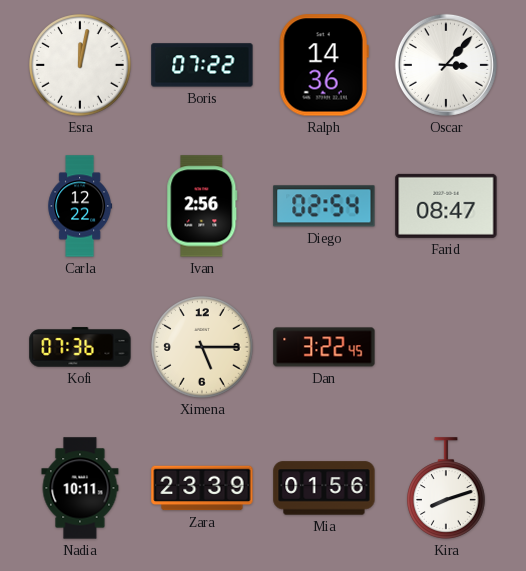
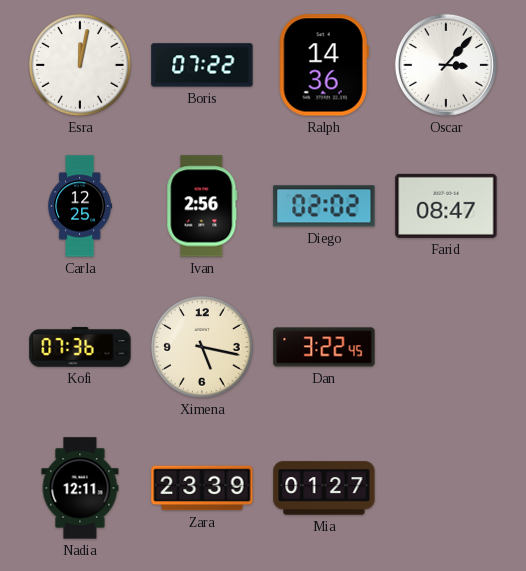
Carla: 12:22 -> 12:25
Diego: 02:54 -> 02:02
Ximena: 5:15 -> 5:17
Nadia: 10:11 -> 12:11
Mia: 01:56 -> 01:27
Kira: 8:12 -> none
